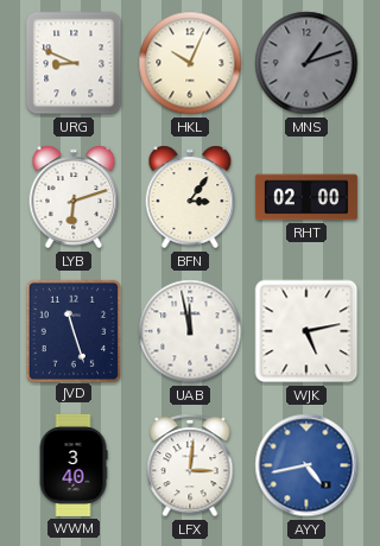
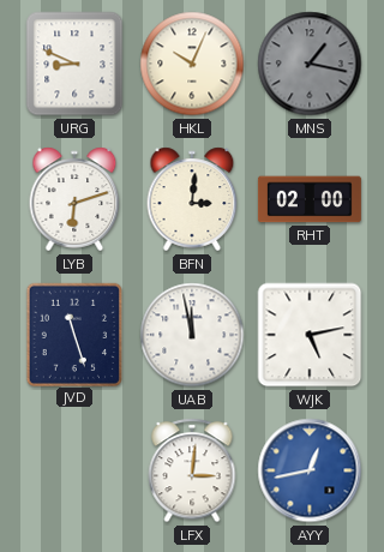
MNS: 1:12 -> 1:17
BFN: 3:06 -> 3:01
WWM: 3:40 -> none
AYY: 4:43 -> 12:43
